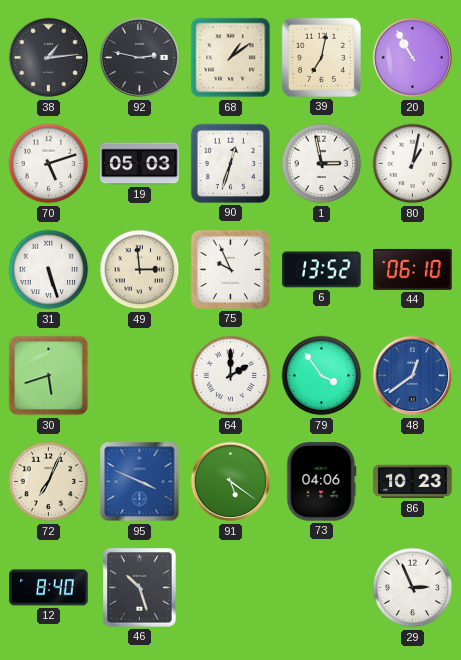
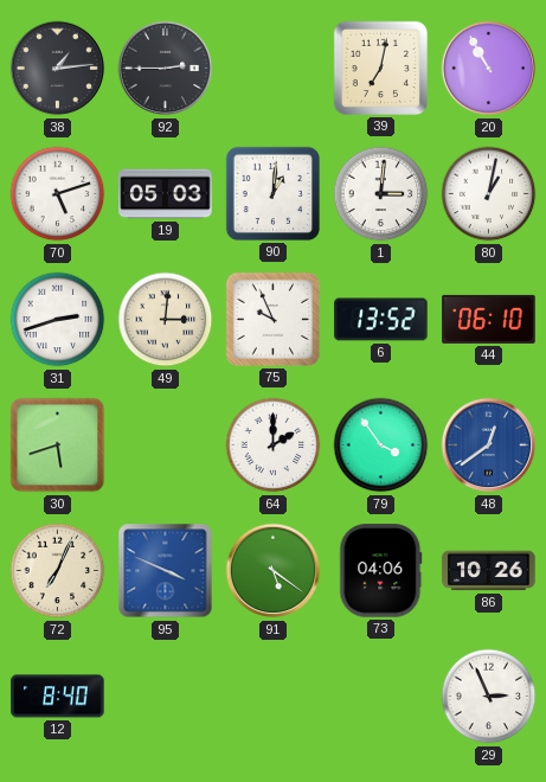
92: 2:47 -> 2:45
68: 1:09 -> none
90: 12:33 -> 1:01
1: 2:58 -> 3:01
31: 5:27 -> 2:42
49: 2:59 -> 3:01
86: 10:23 -> 10:26
46: 10:27 -> none
